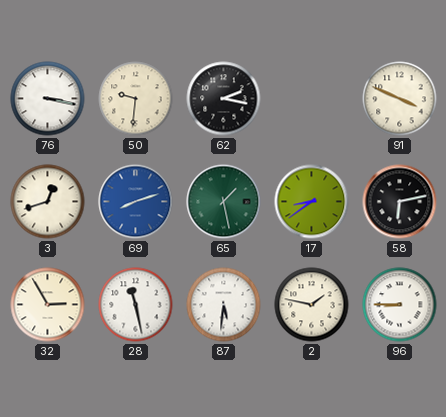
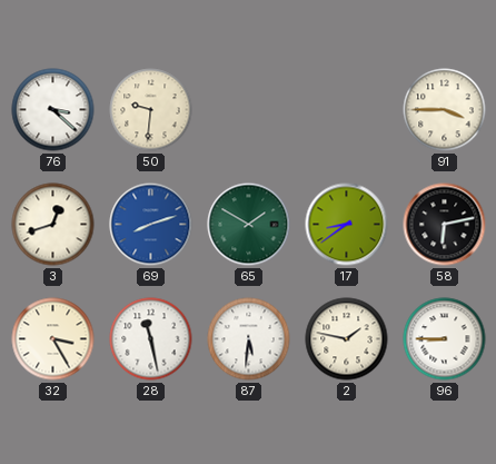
76: 3:17 -> 3:22
62: 2:17 -> none
91: 3:49 -> 3:45
65: 1:28 -> 1:50
32: 2:55 -> 3:25
